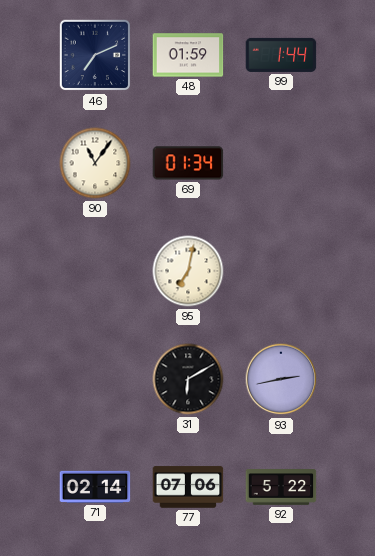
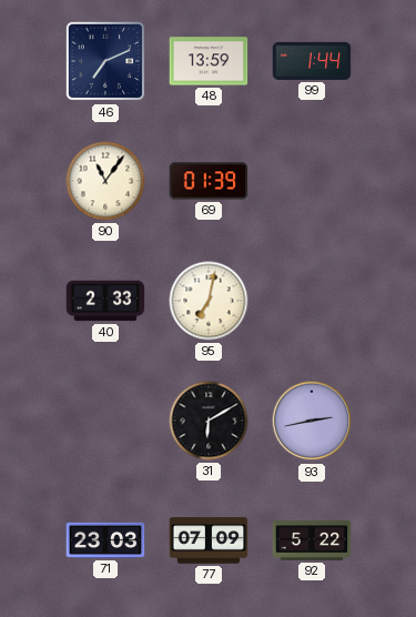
48: 01:59 -> 13:59
69: 01:34 -> 01:39
40: none -> 2:33
71: 02:14 -> 23:03
77: 07:06 -> 07:09
